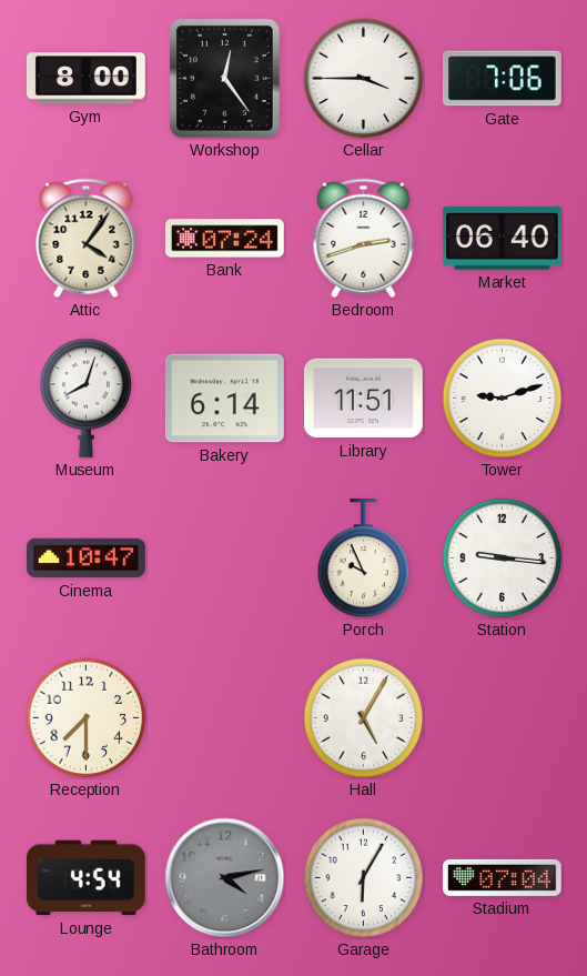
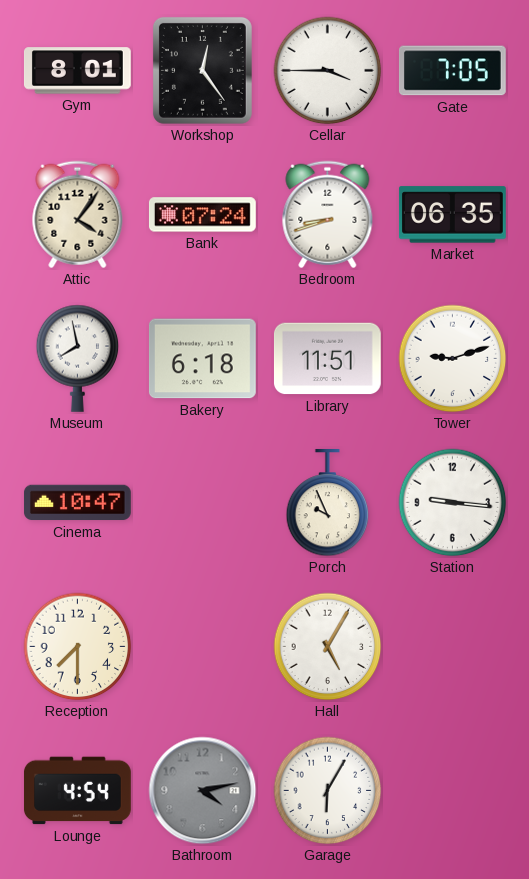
Gym: 8:00 -> 8:01
Gate: 7:06 -> 7:05
Bedroom: 2:42 -> 8:42
Market: 06:40 -> 06:35
Museum: 8:03 -> 7:58
Bakery: 6:14 -> 6:18
Stadium: 07:04 -> none
